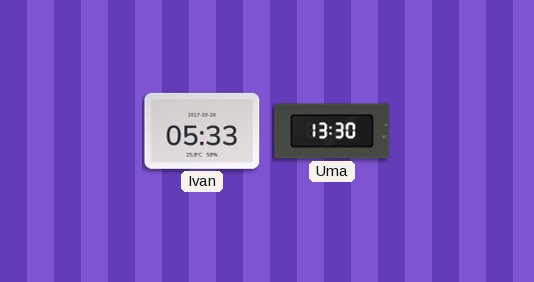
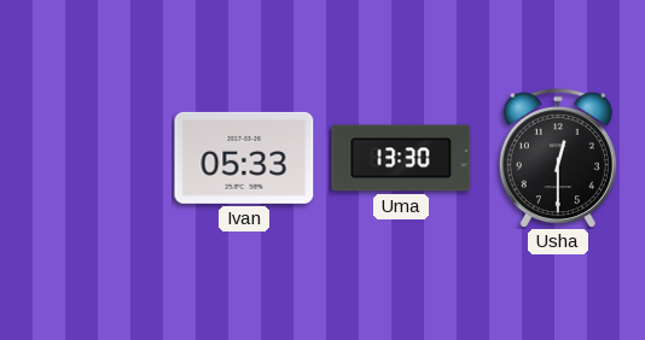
Usha: none -> 12:30
